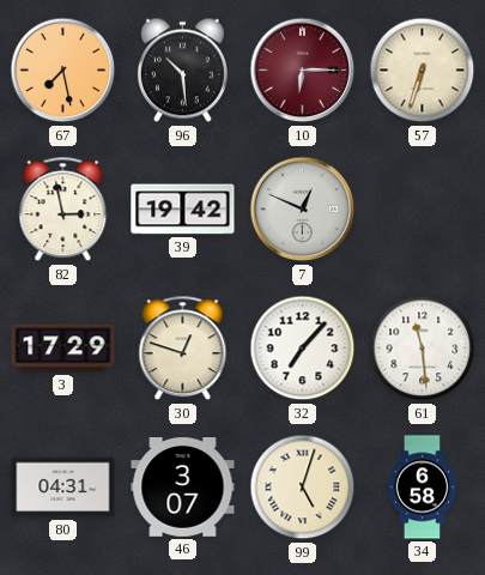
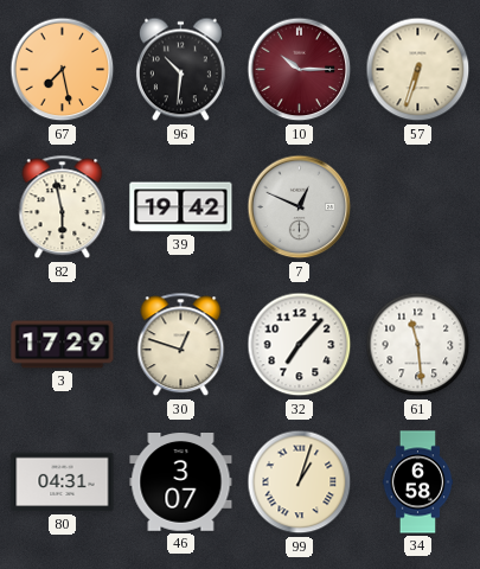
96: 10:29 -> 10:31
10: 6:15 -> 10:15
82: 2:58 -> 5:58
99: 5:03 -> 1:03
